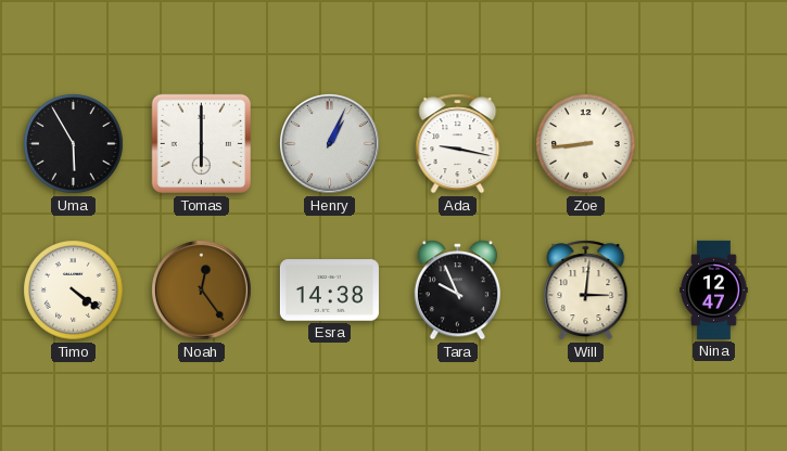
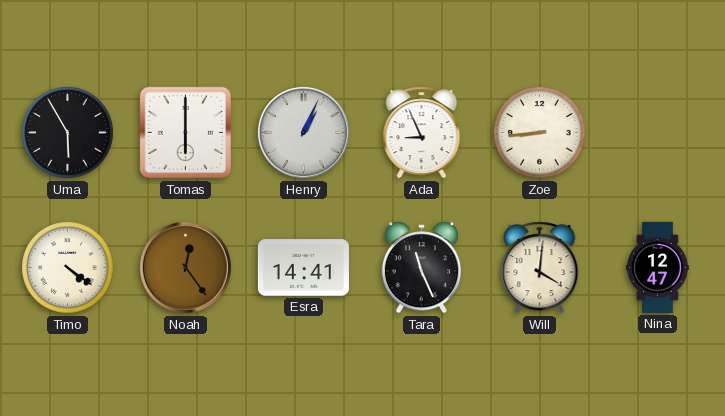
Ada: 9:17 -> 8:56
Esra: 14:38 -> 14:41
Tara: 9:56 -> 11:26
Will: 3:01 -> 4:01
